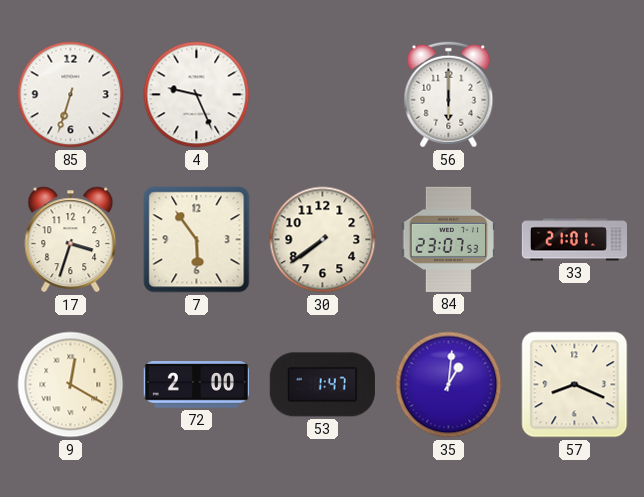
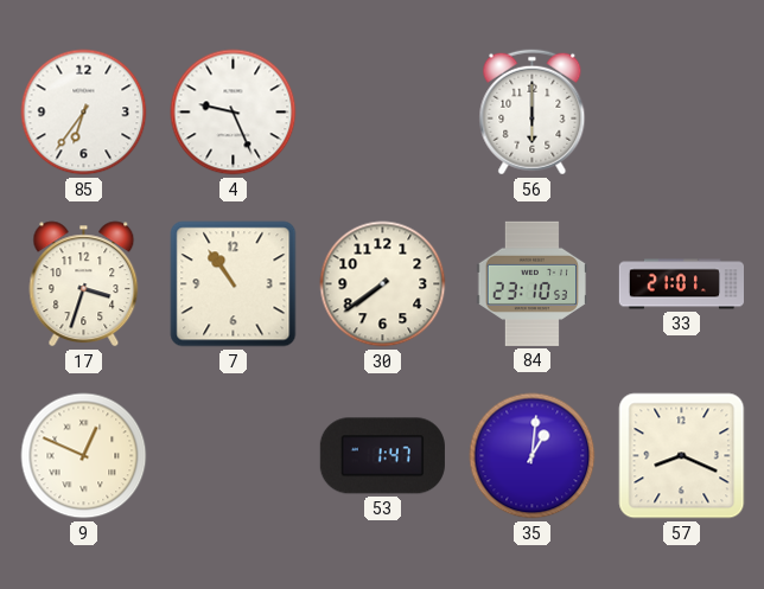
85: 6:33 -> 6:36
7: 5:54 -> 10:54
84: 23:07 -> 23:10
9: 12:20 -> 12:49
72: 2:00 -> none
